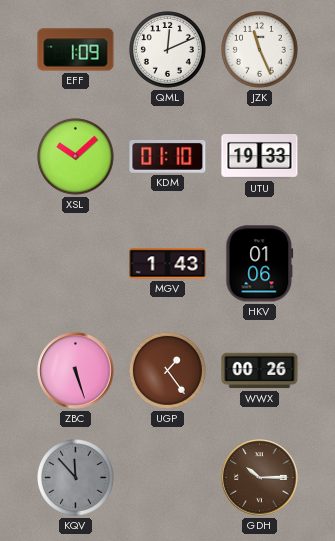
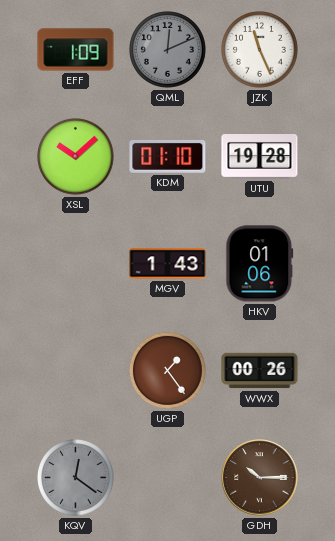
QML dial: white -> grey
UTU: 19:33 -> 19:28
ZBC: 5:27 -> none
KQV: 11:53 -> 12:21
